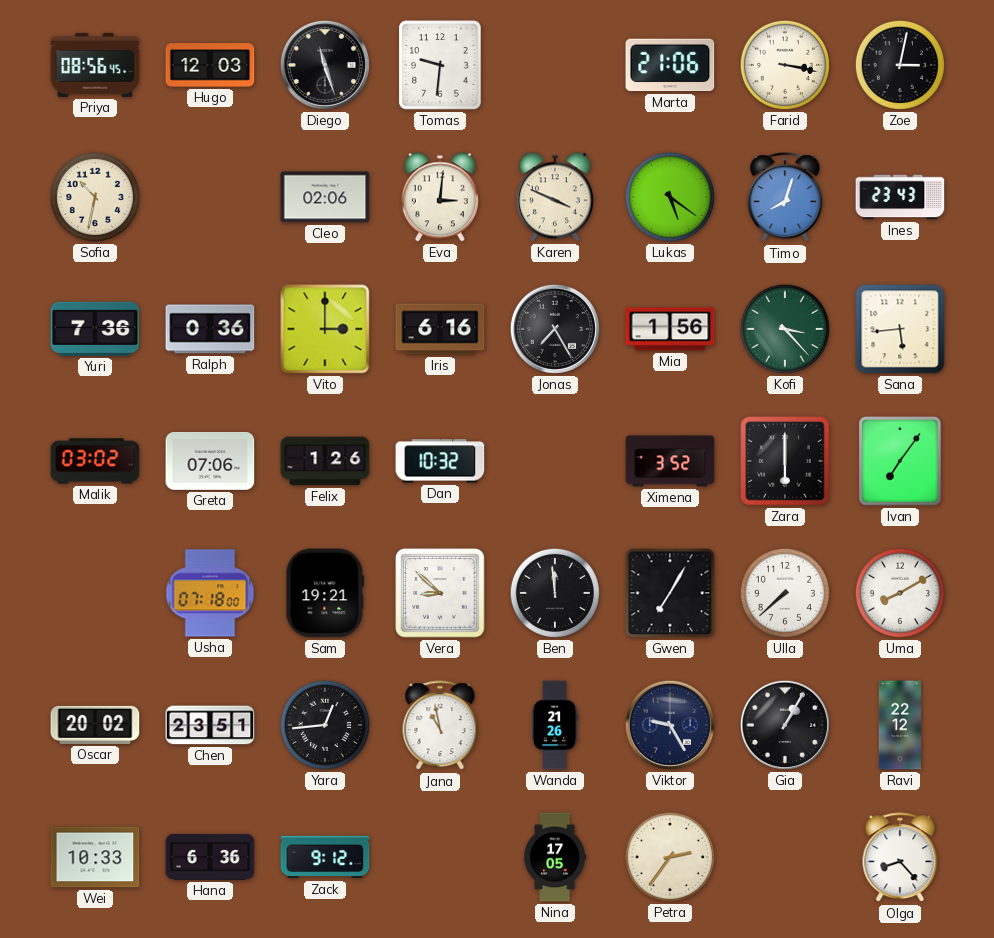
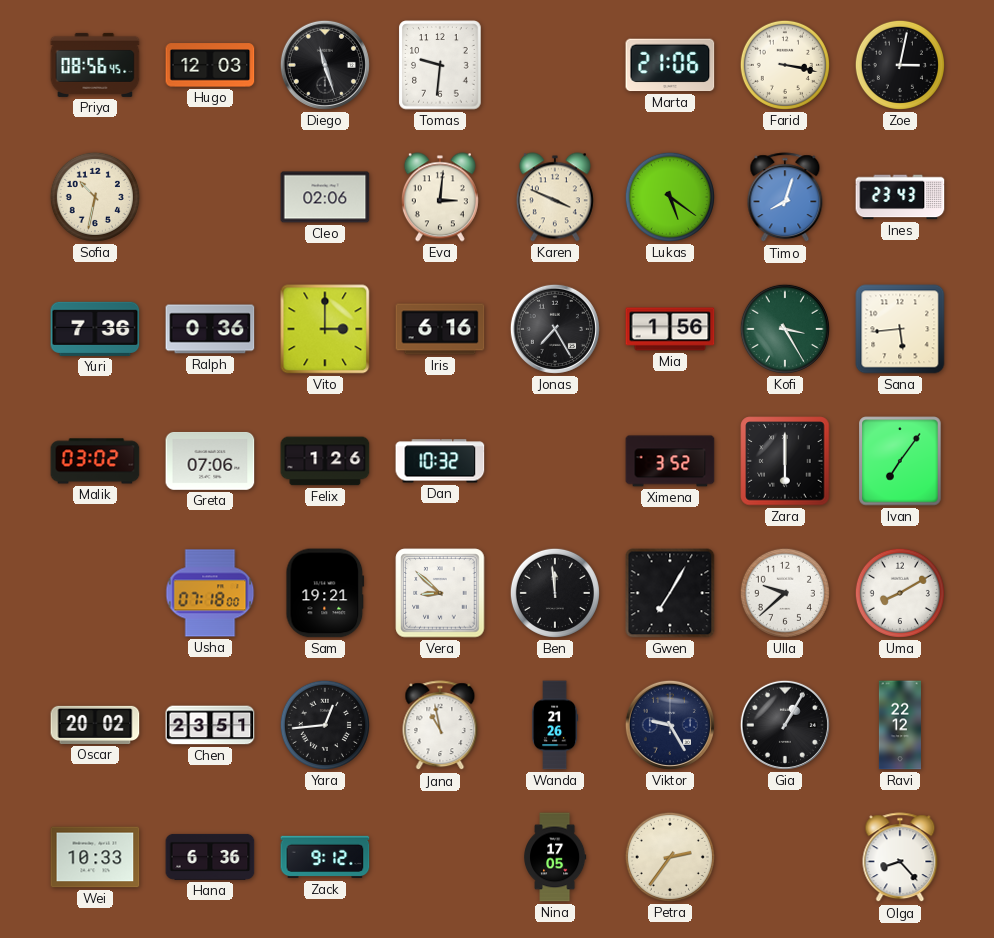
Kofi: 3:23 -> 3:25
Ulla: 7:38 -> 9:38
